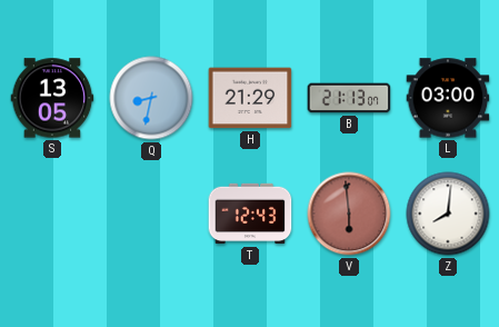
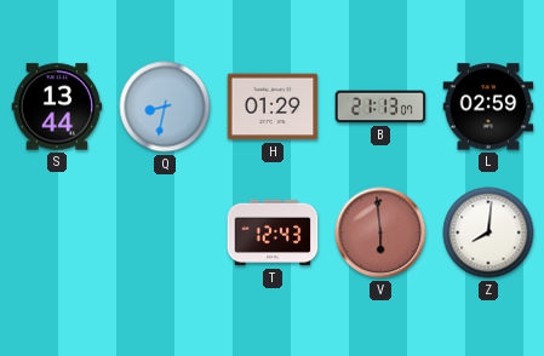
S: 13:05 -> 13:44
H: 21:29 -> 01:29
L: 03:00 -> 02:59
